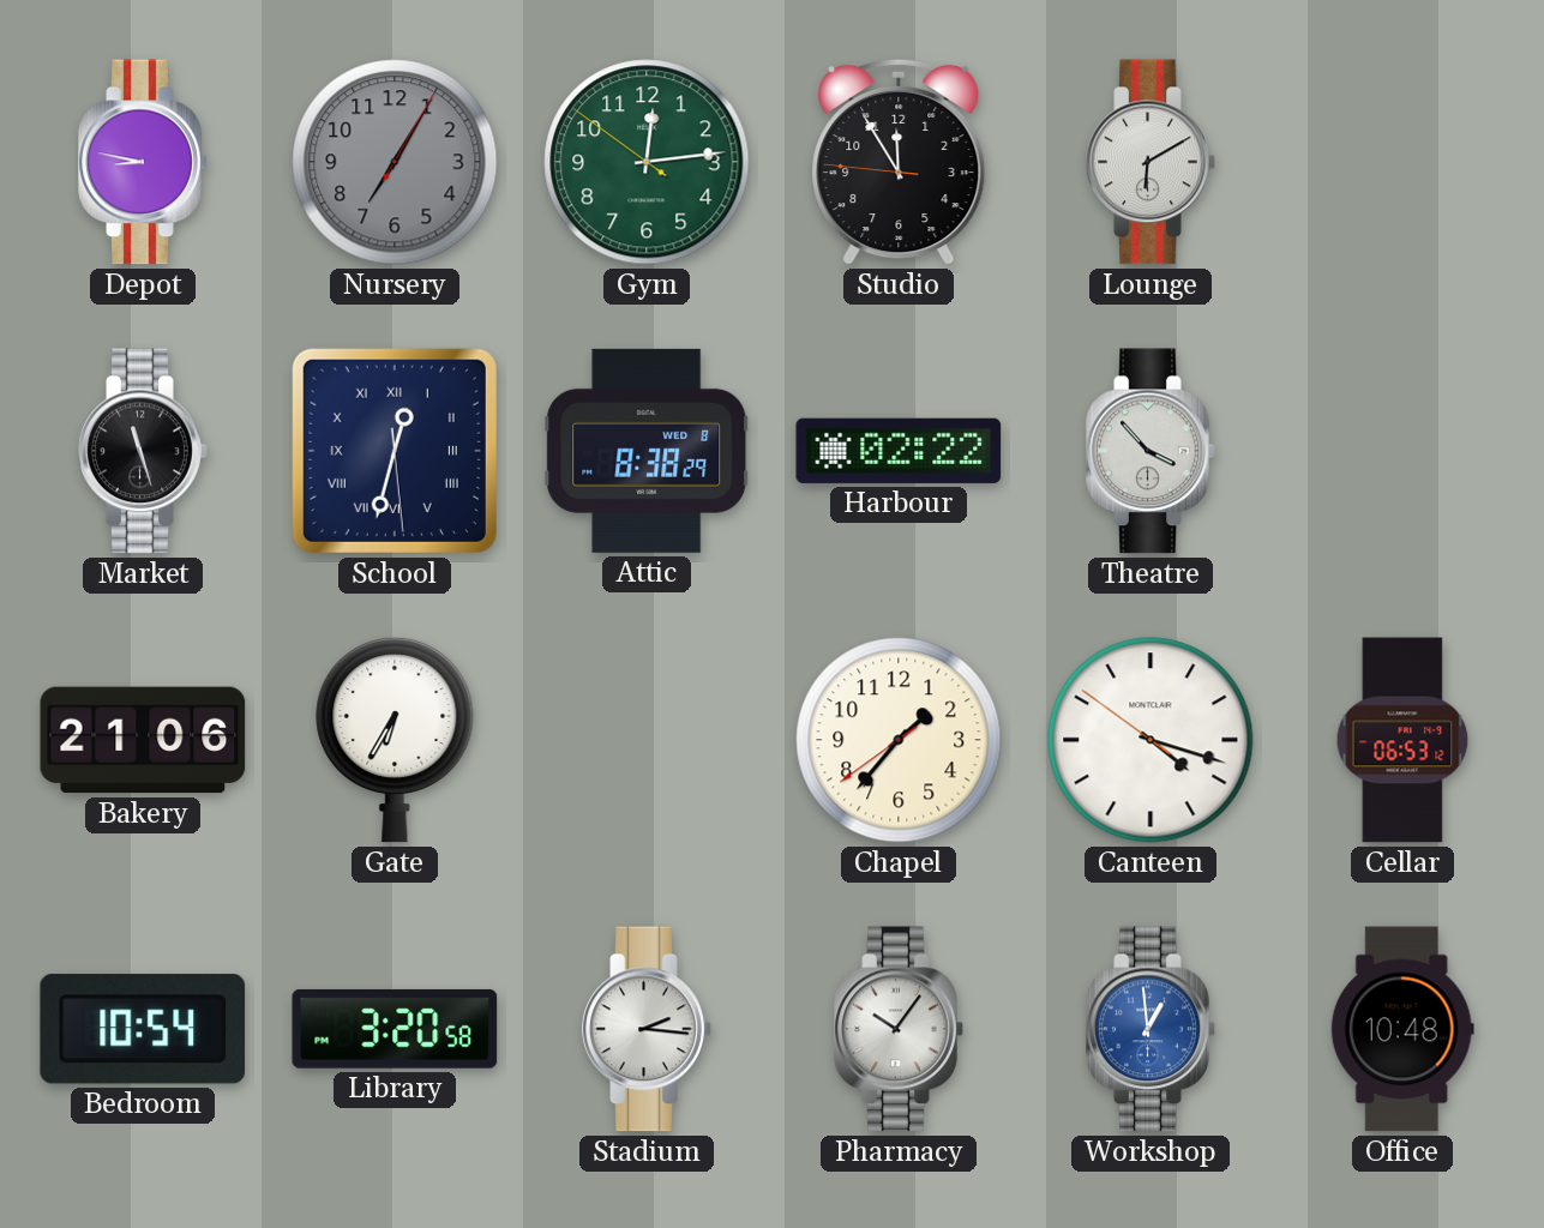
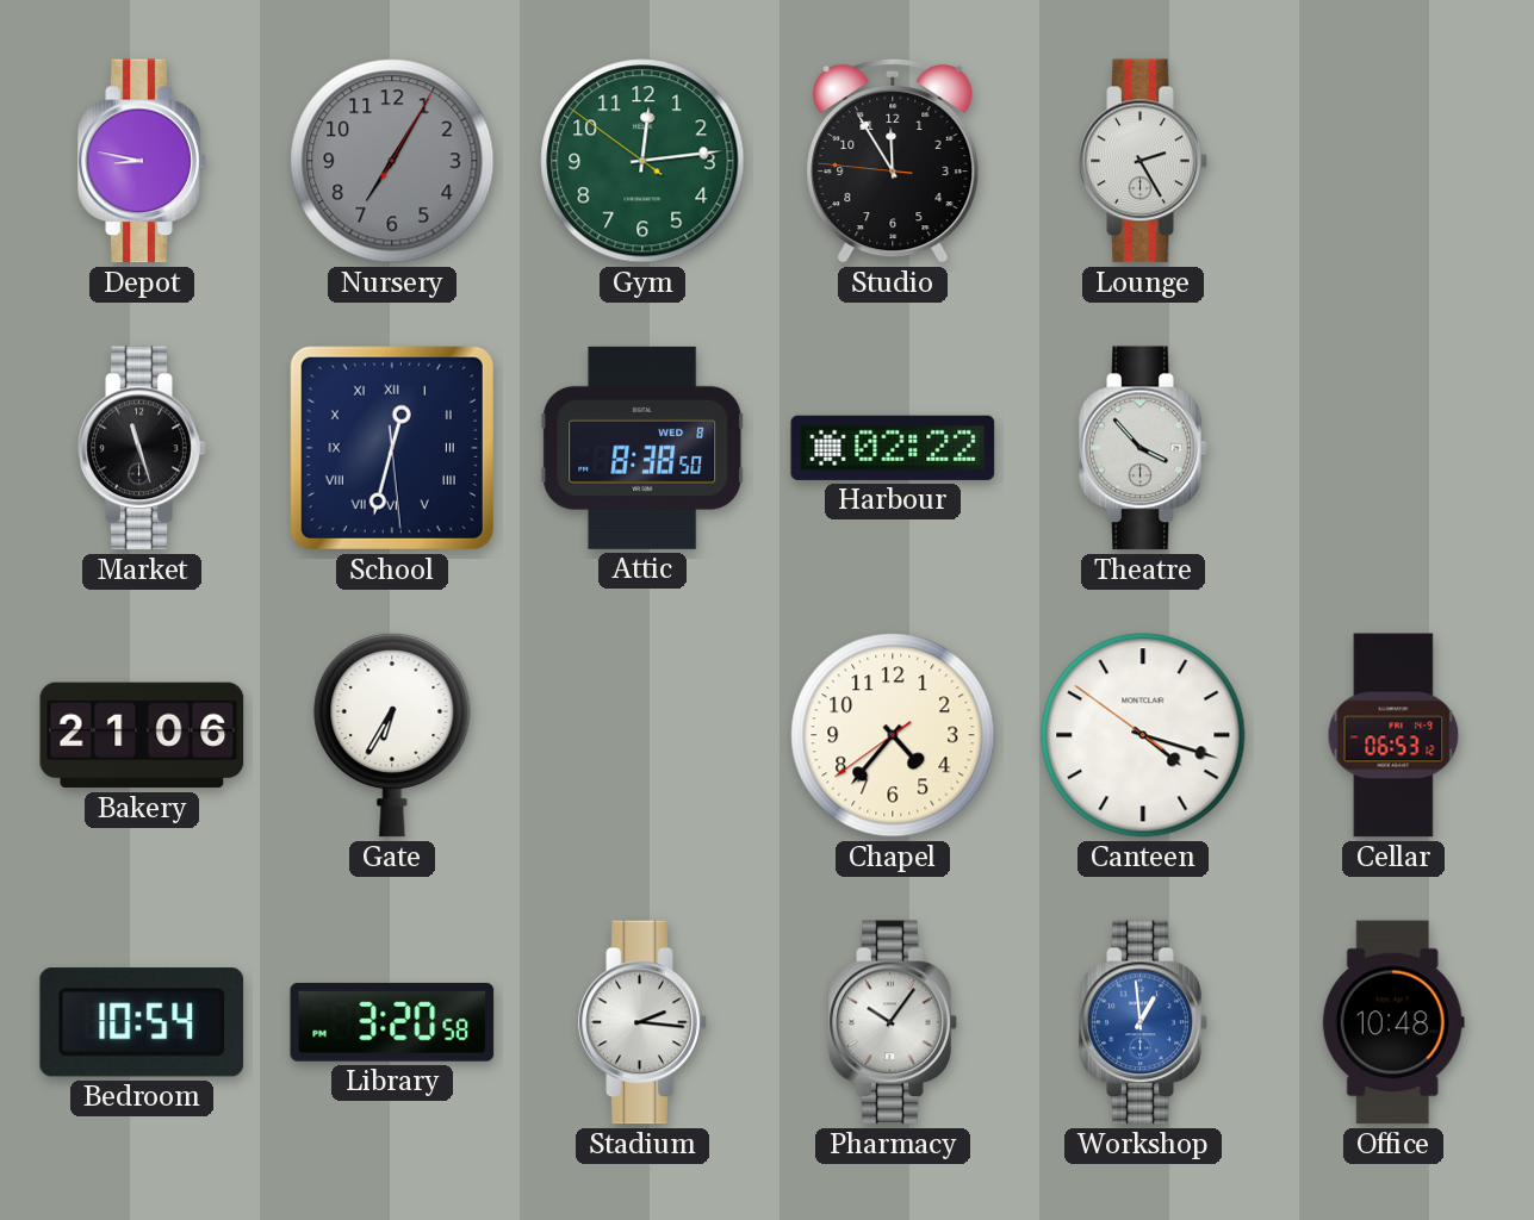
Lounge: 6:10 -> 2:25
Attic: 8:38:29 -> 8:38:50
Chapel: 1:36 -> 4:36
